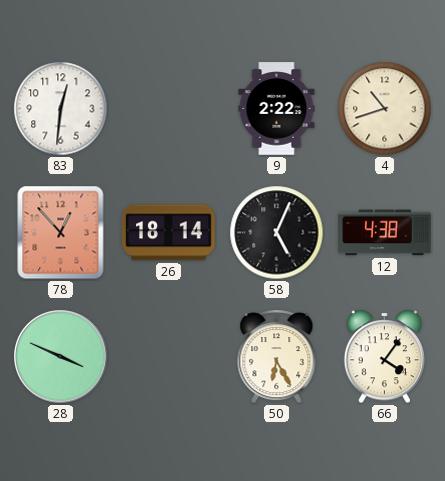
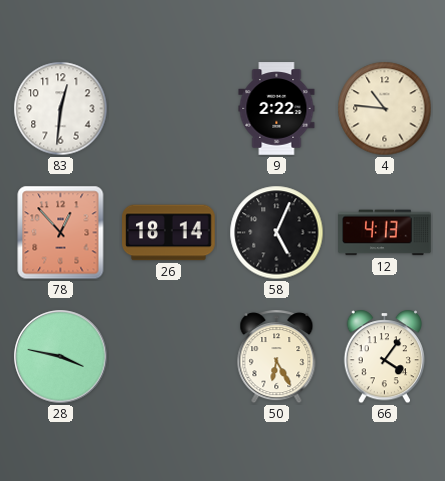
4: 10:42 -> 10:46
12: 4:38 -> 4:13
28: 3:49 -> 3:47
